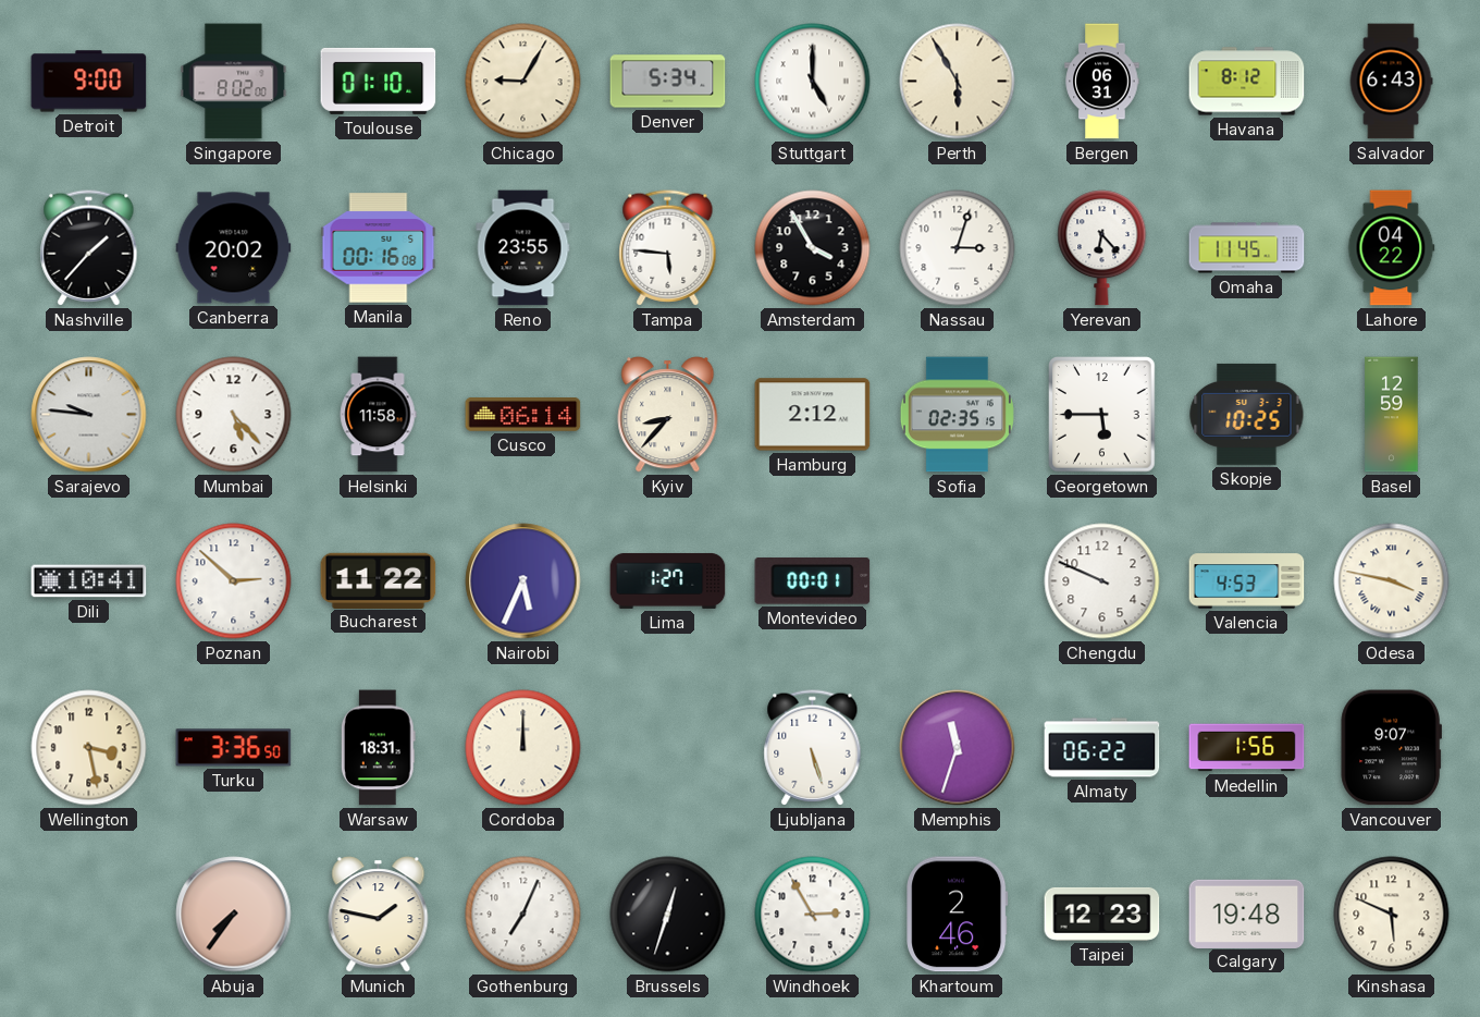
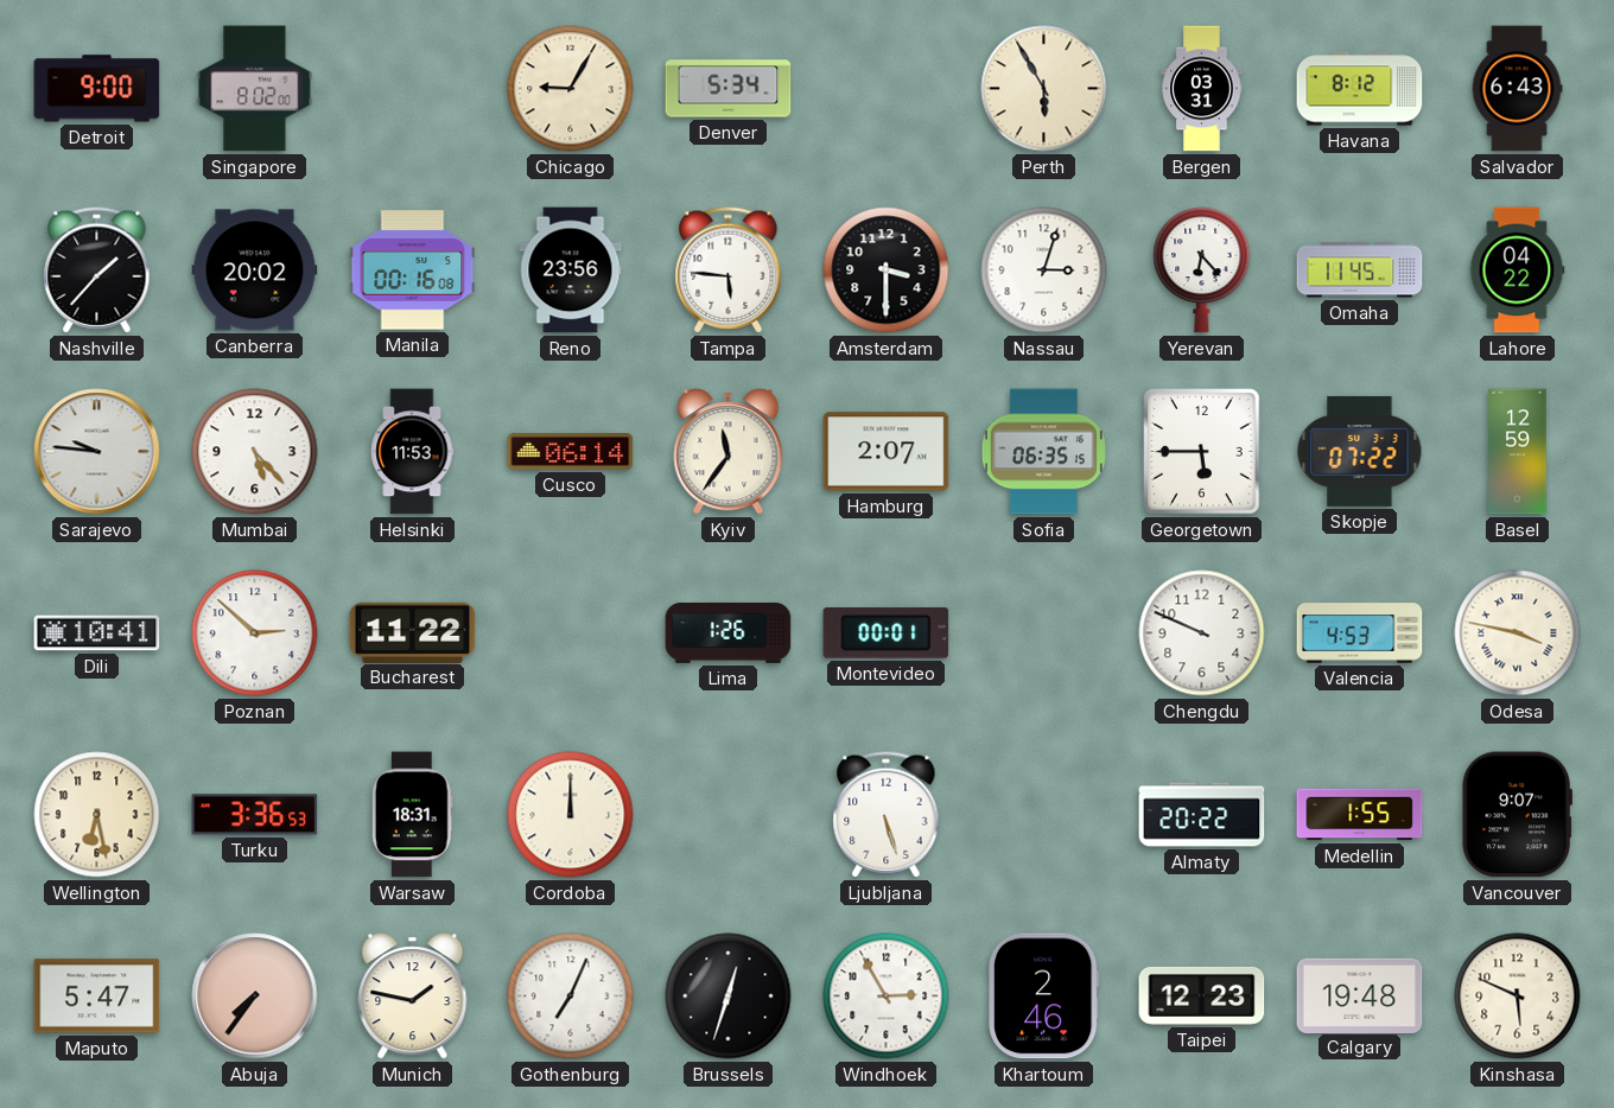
Toulouse: 01:10 -> none
Stuttgart: 5:00 -> none
Bergen: 06:31 -> 03:31
Reno: 23:55 -> 23:56
Amsterdam: 3:55 -> 3:30
Helsinki: 11:58 -> 11:53
Kyiv: 8:37 -> 11:36
Hamburg: 2:12 -> 2:07
Sofia: 02:35 -> 06:35
Skopje: 10:25 -> 07:22
Nairobi: 5:34 -> none
Lima: 1:27 -> 1:26
Wellington: 3:28 -> 6:28
Turku: 3:36:50 -> 3:36:53
Memphis: 11:33 -> none
Almaty: 06:22 -> 20:22
Medellin: 1:56 -> 1:55
Maputo: none -> 5:47
